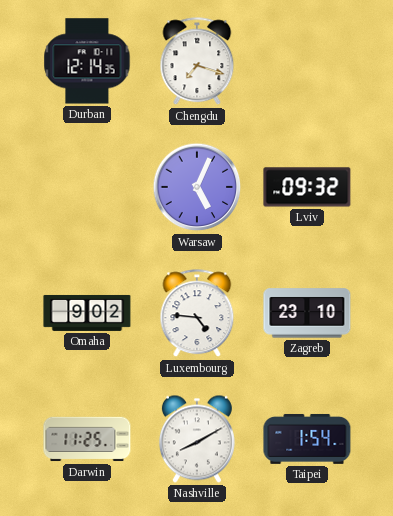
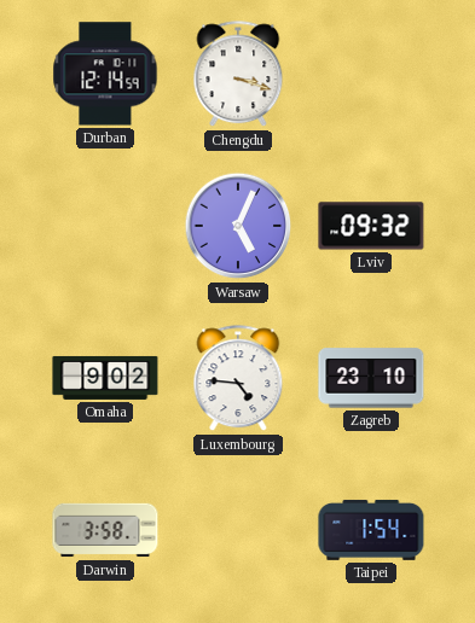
Durban: 12:14:35 -> 12:14:59
Chengdu: 7:18 -> 3:18
Darwin: 11:25 -> 3:58
Nashville: 8:10 -> none
